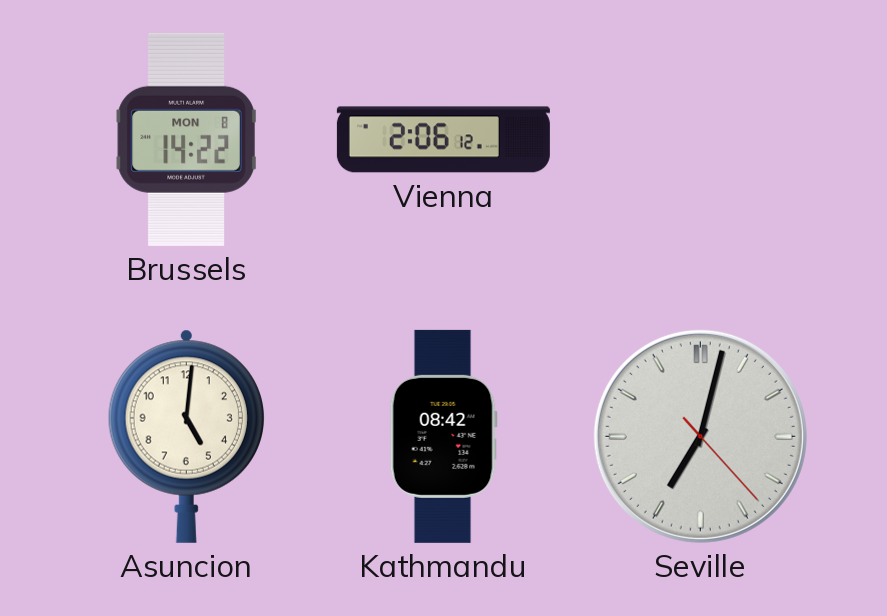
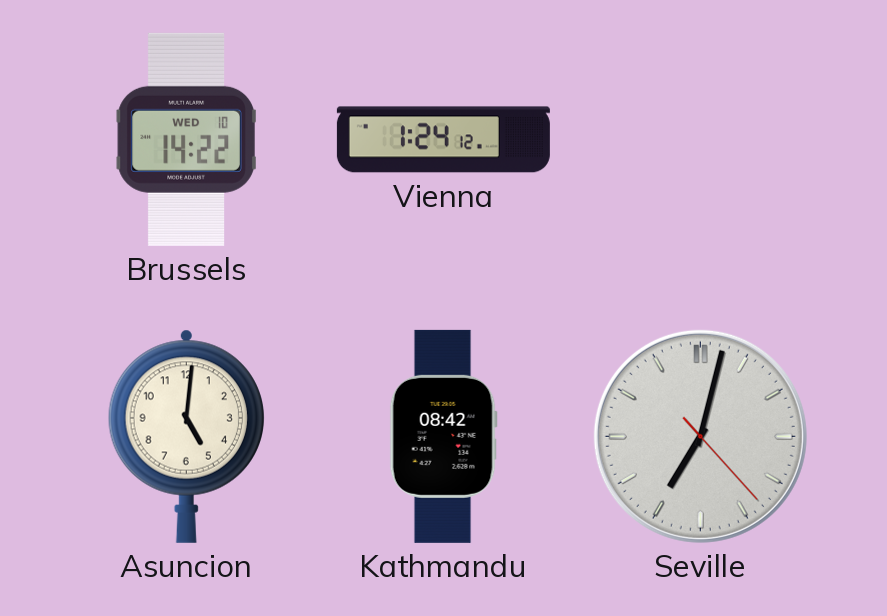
Brussels date: MON 8 -> WED 10
Vienna: 2:06 -> 1:24
